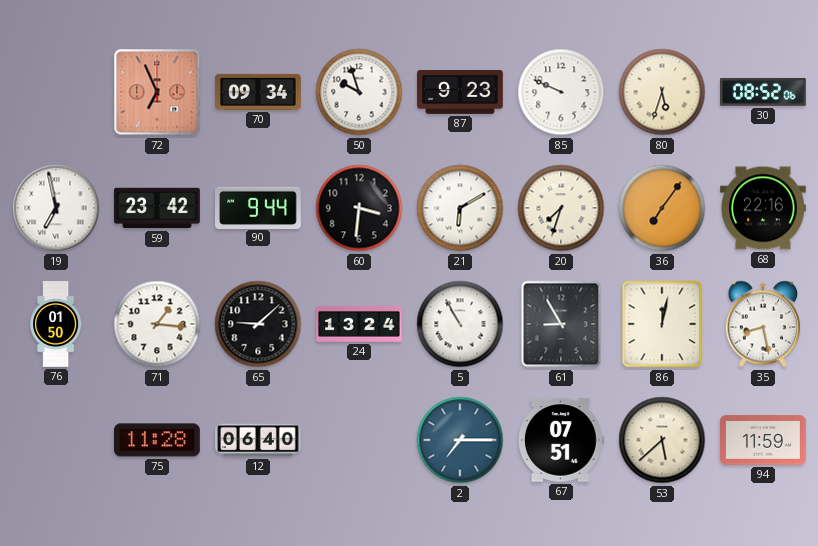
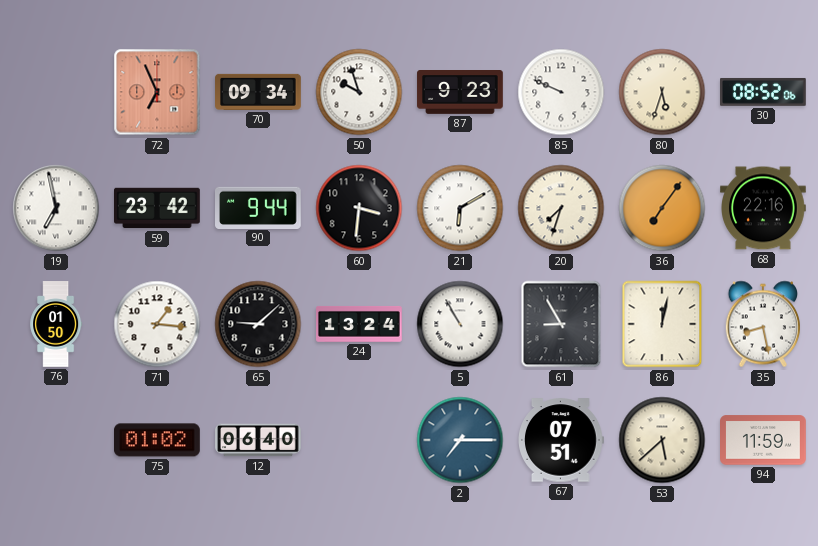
75: 11:28 -> 01:02
